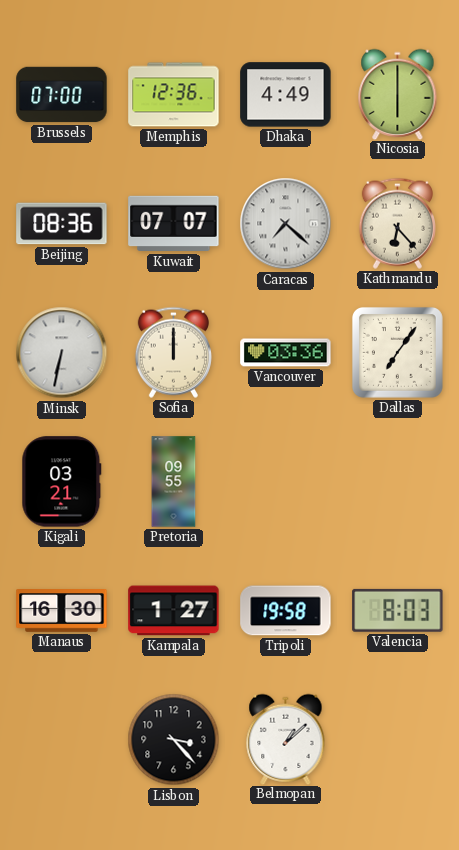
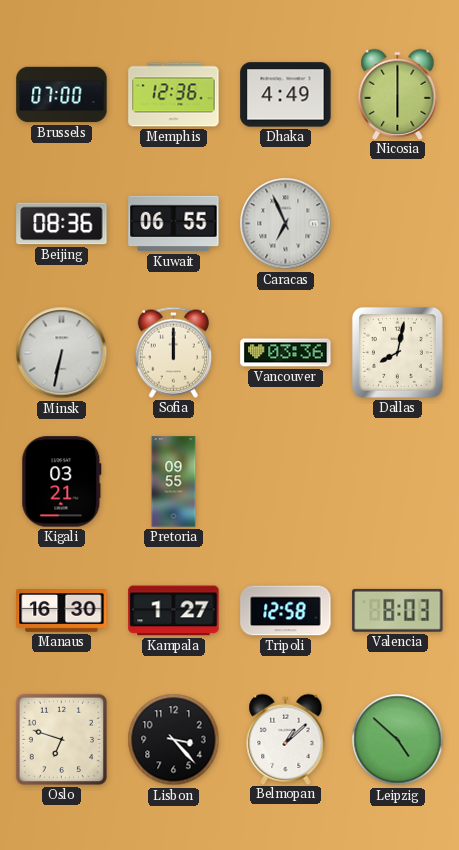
Kuwait: 07:07 -> 06:55
Caracas: 7:22 -> 6:56
Kathmandu: 6:23 -> none
Dallas: 7:06 -> 8:02
Tripoli: 19:58 -> 12:58
Oslo: none -> 6:48
Leipzig: none -> 4:52
